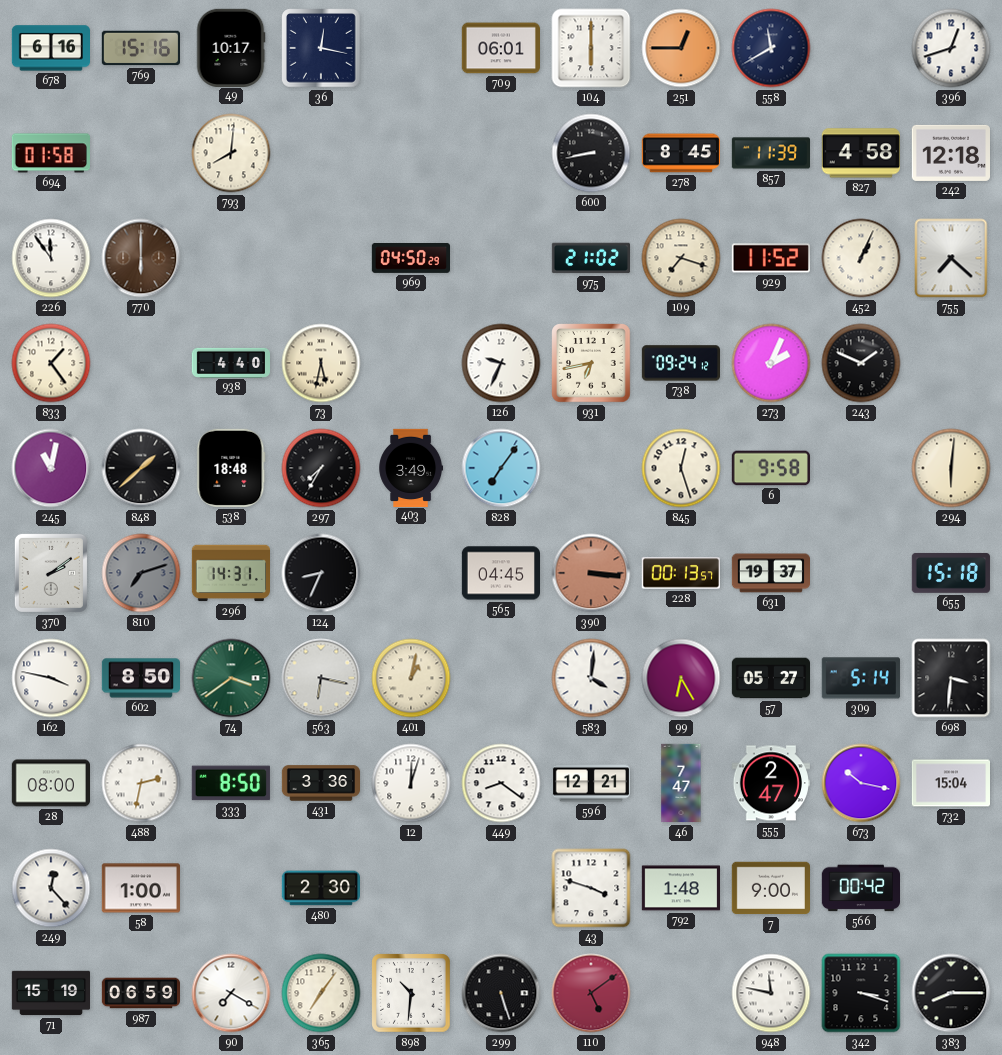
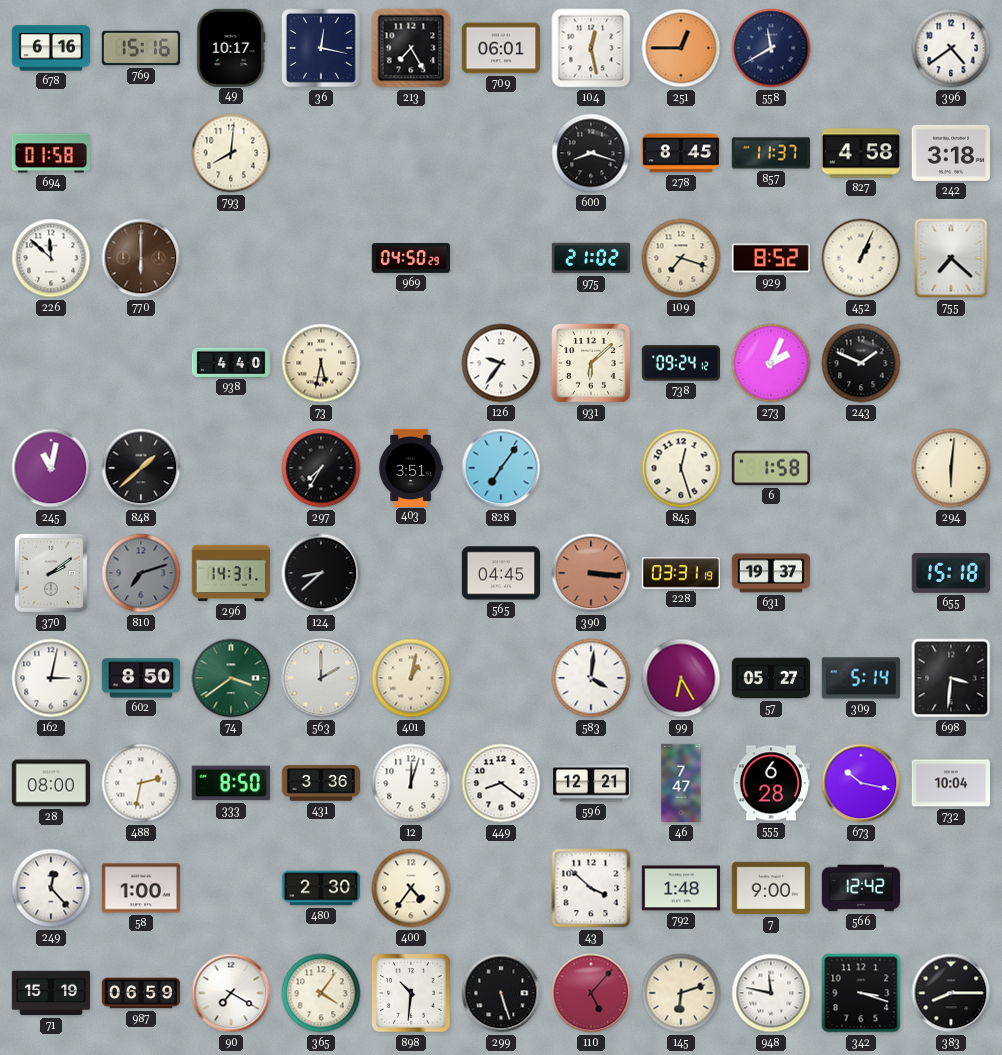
213: none -> 7:25
104: 6:00 -> 12:28
396: 12:42 -> 4:39
600: 8:43 -> 8:18
857: 11:39 -> 11:37
242: 12:18 -> 3:18
226: 11:54 -> 11:52
929: 11:52 -> 8:52
833: 1:24 -> none
126: 9:34 -> 9:36
931: 6:43 -> 6:08
538: 18:48 -> none
403: 3:49 -> 3:51
6: 9:58 -> 1:58
124: 8:34 -> 8:38
228: 00:13 -> 03:31
162: 3:47 -> 3:02
563: 6:17 -> 2:00
555: 2:47 -> 6:28
732: 15:04 -> 10:04
400: none -> 4:36
43: 3:48 -> 3:52
566: 00:42 -> 12:42
365: 7:06 -> 4:06
110: 5:09 -> 5:07
145: none -> 6:12
